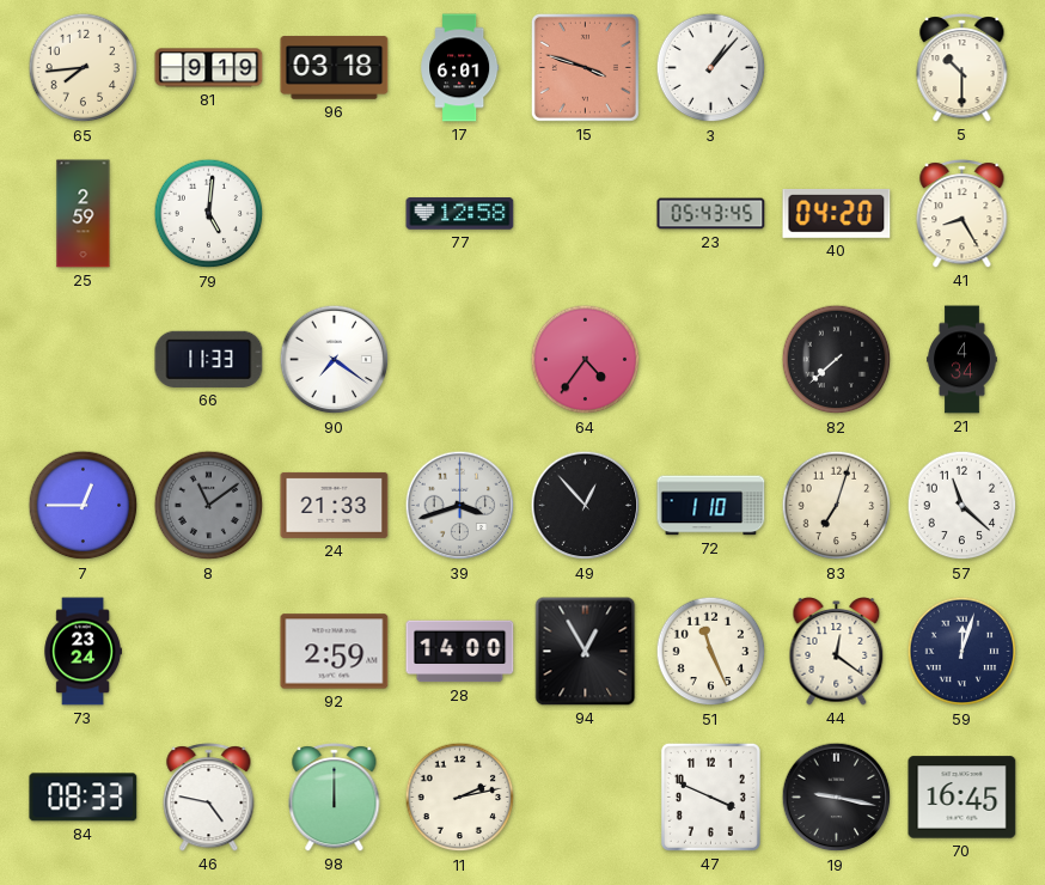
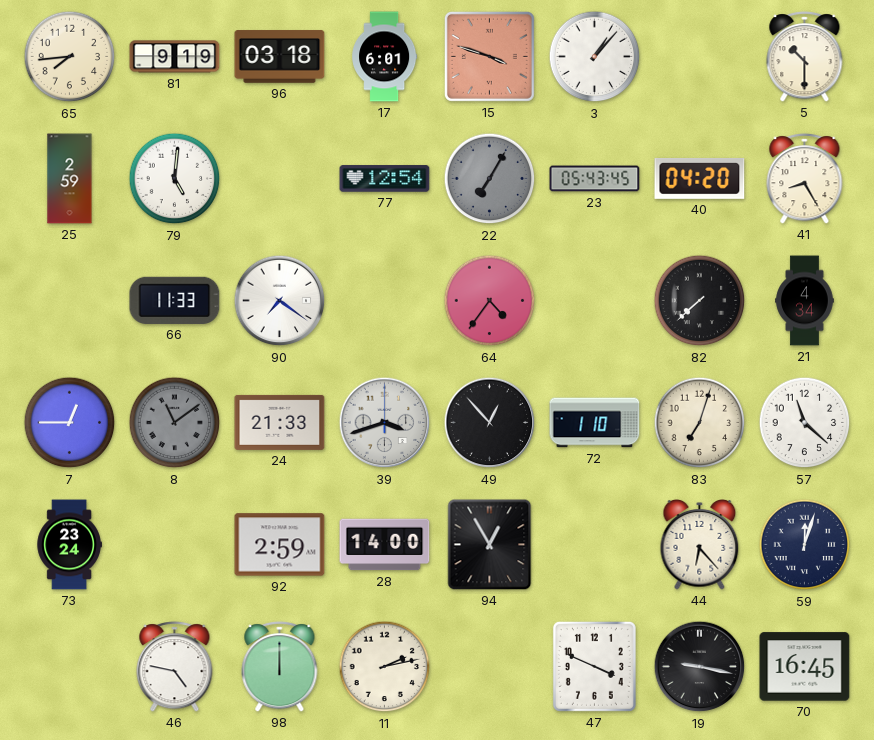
77: 12:58 -> 12:54
22: none -> 7:05
51: 11:26 -> none
44: 12:21 -> 6:23
84: 08:33 -> none
